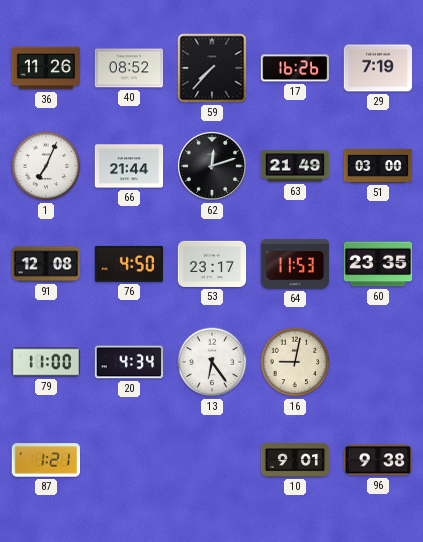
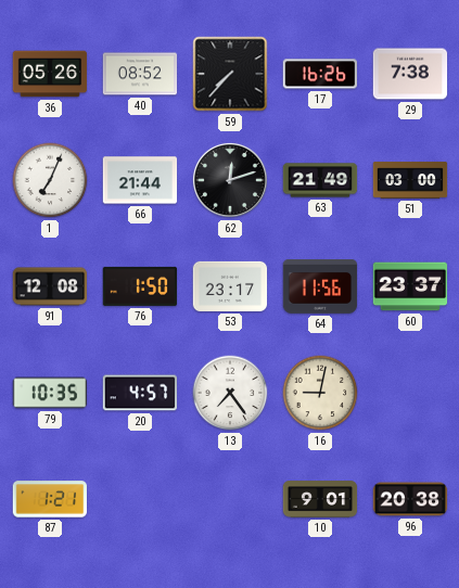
36: 11:26 -> 05:26
29: 7:19 -> 7:38
76: 4:50 -> 1:50
64: 11:53 -> 11:56
60: 23:35 -> 23:37
79: 11:00 -> 10:35
20: 4:34 -> 4:57
13: 6:24 -> 7:24
96: 9:38 -> 20:38
